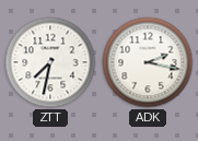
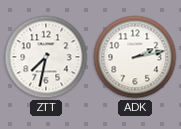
ADK: 2:17 -> 2:13
